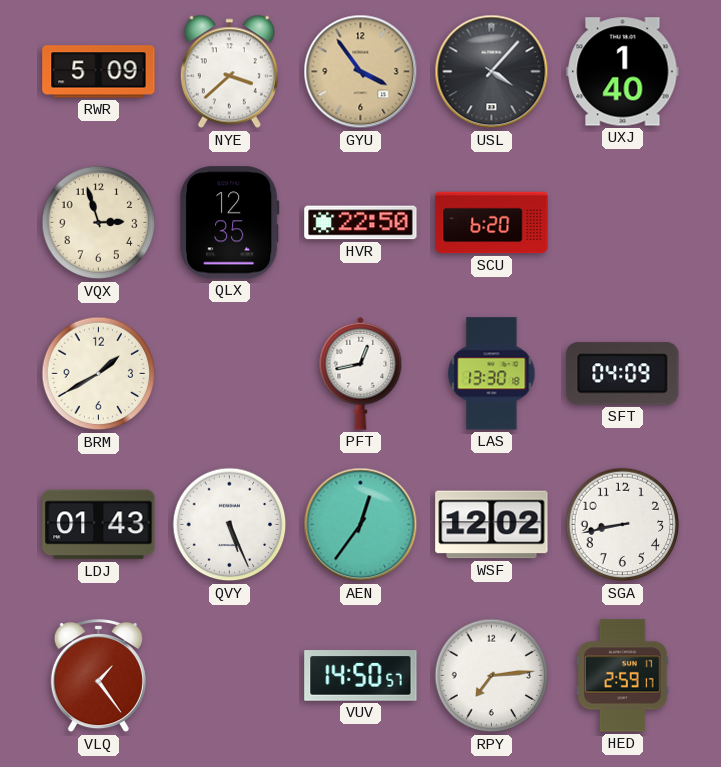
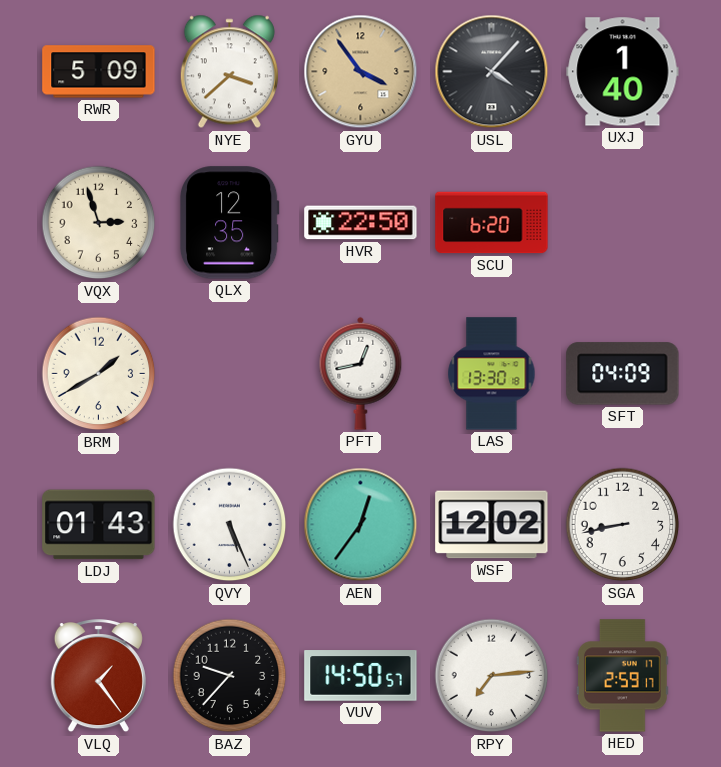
BAZ: none -> 9:37
